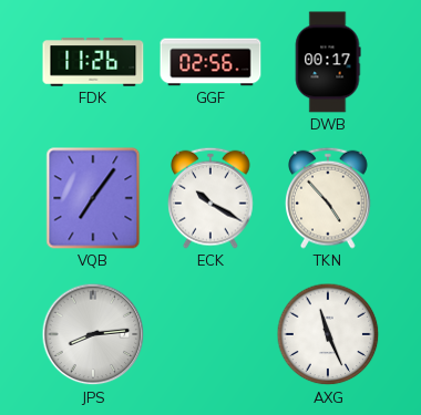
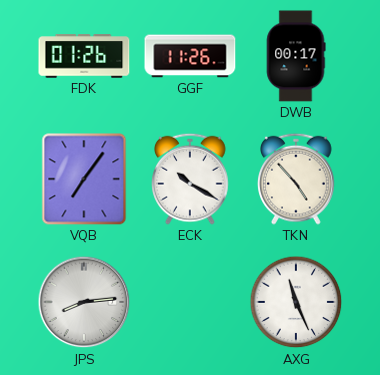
FDK: 11:26 -> 01:26
GGF: 02:56 -> 11:26
